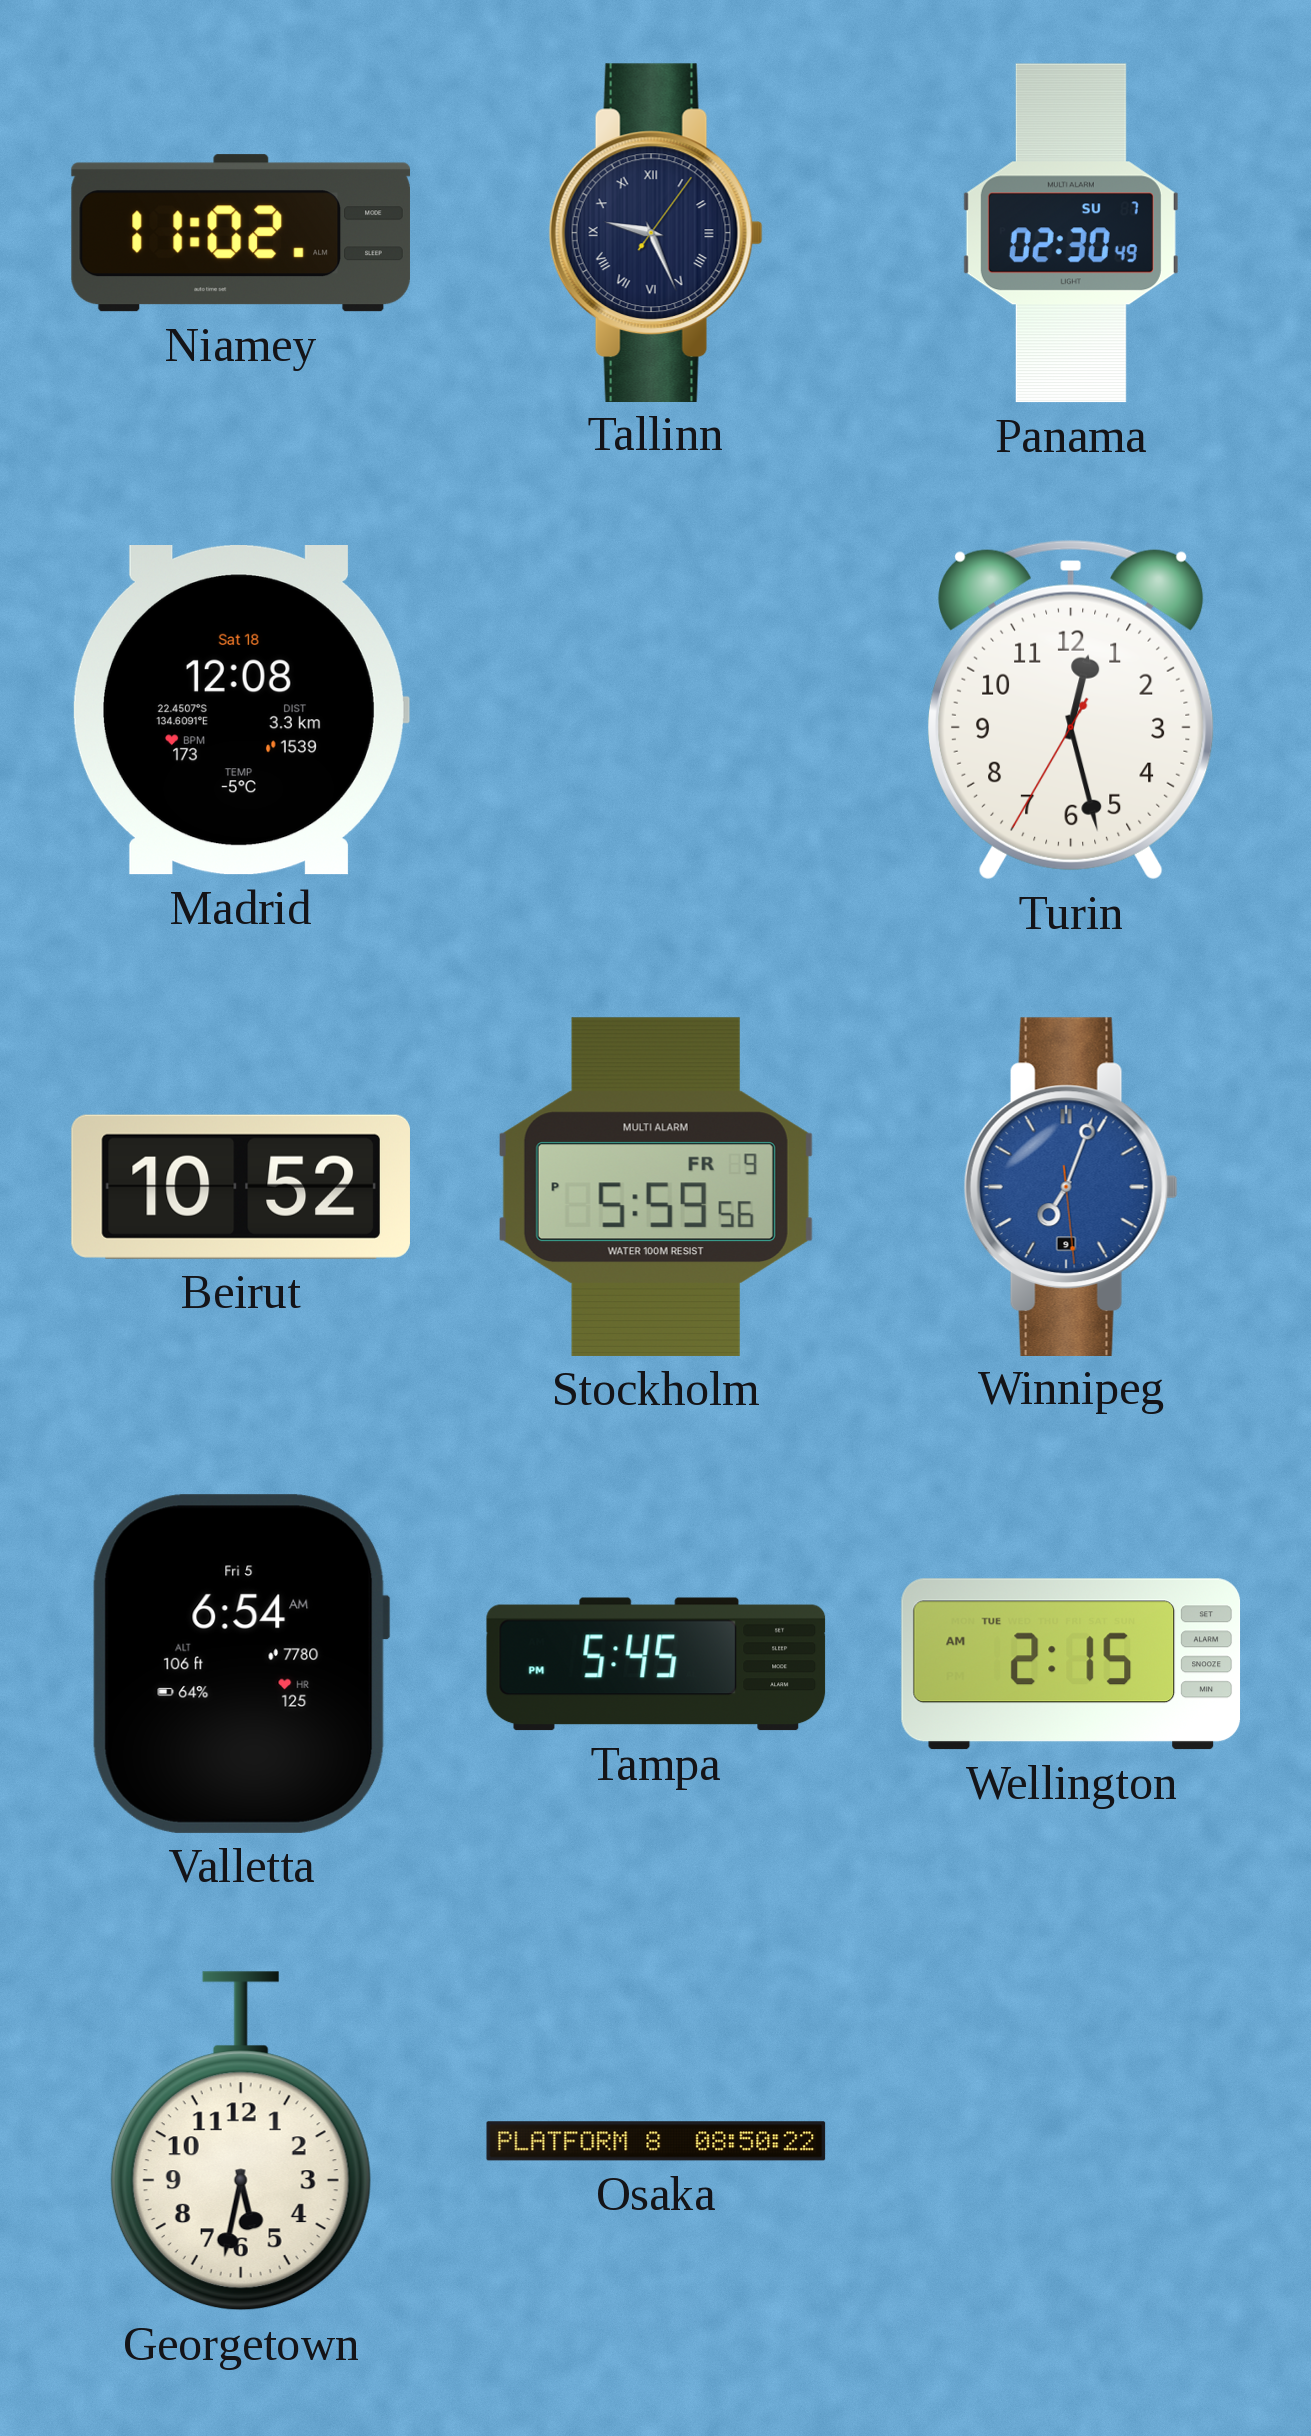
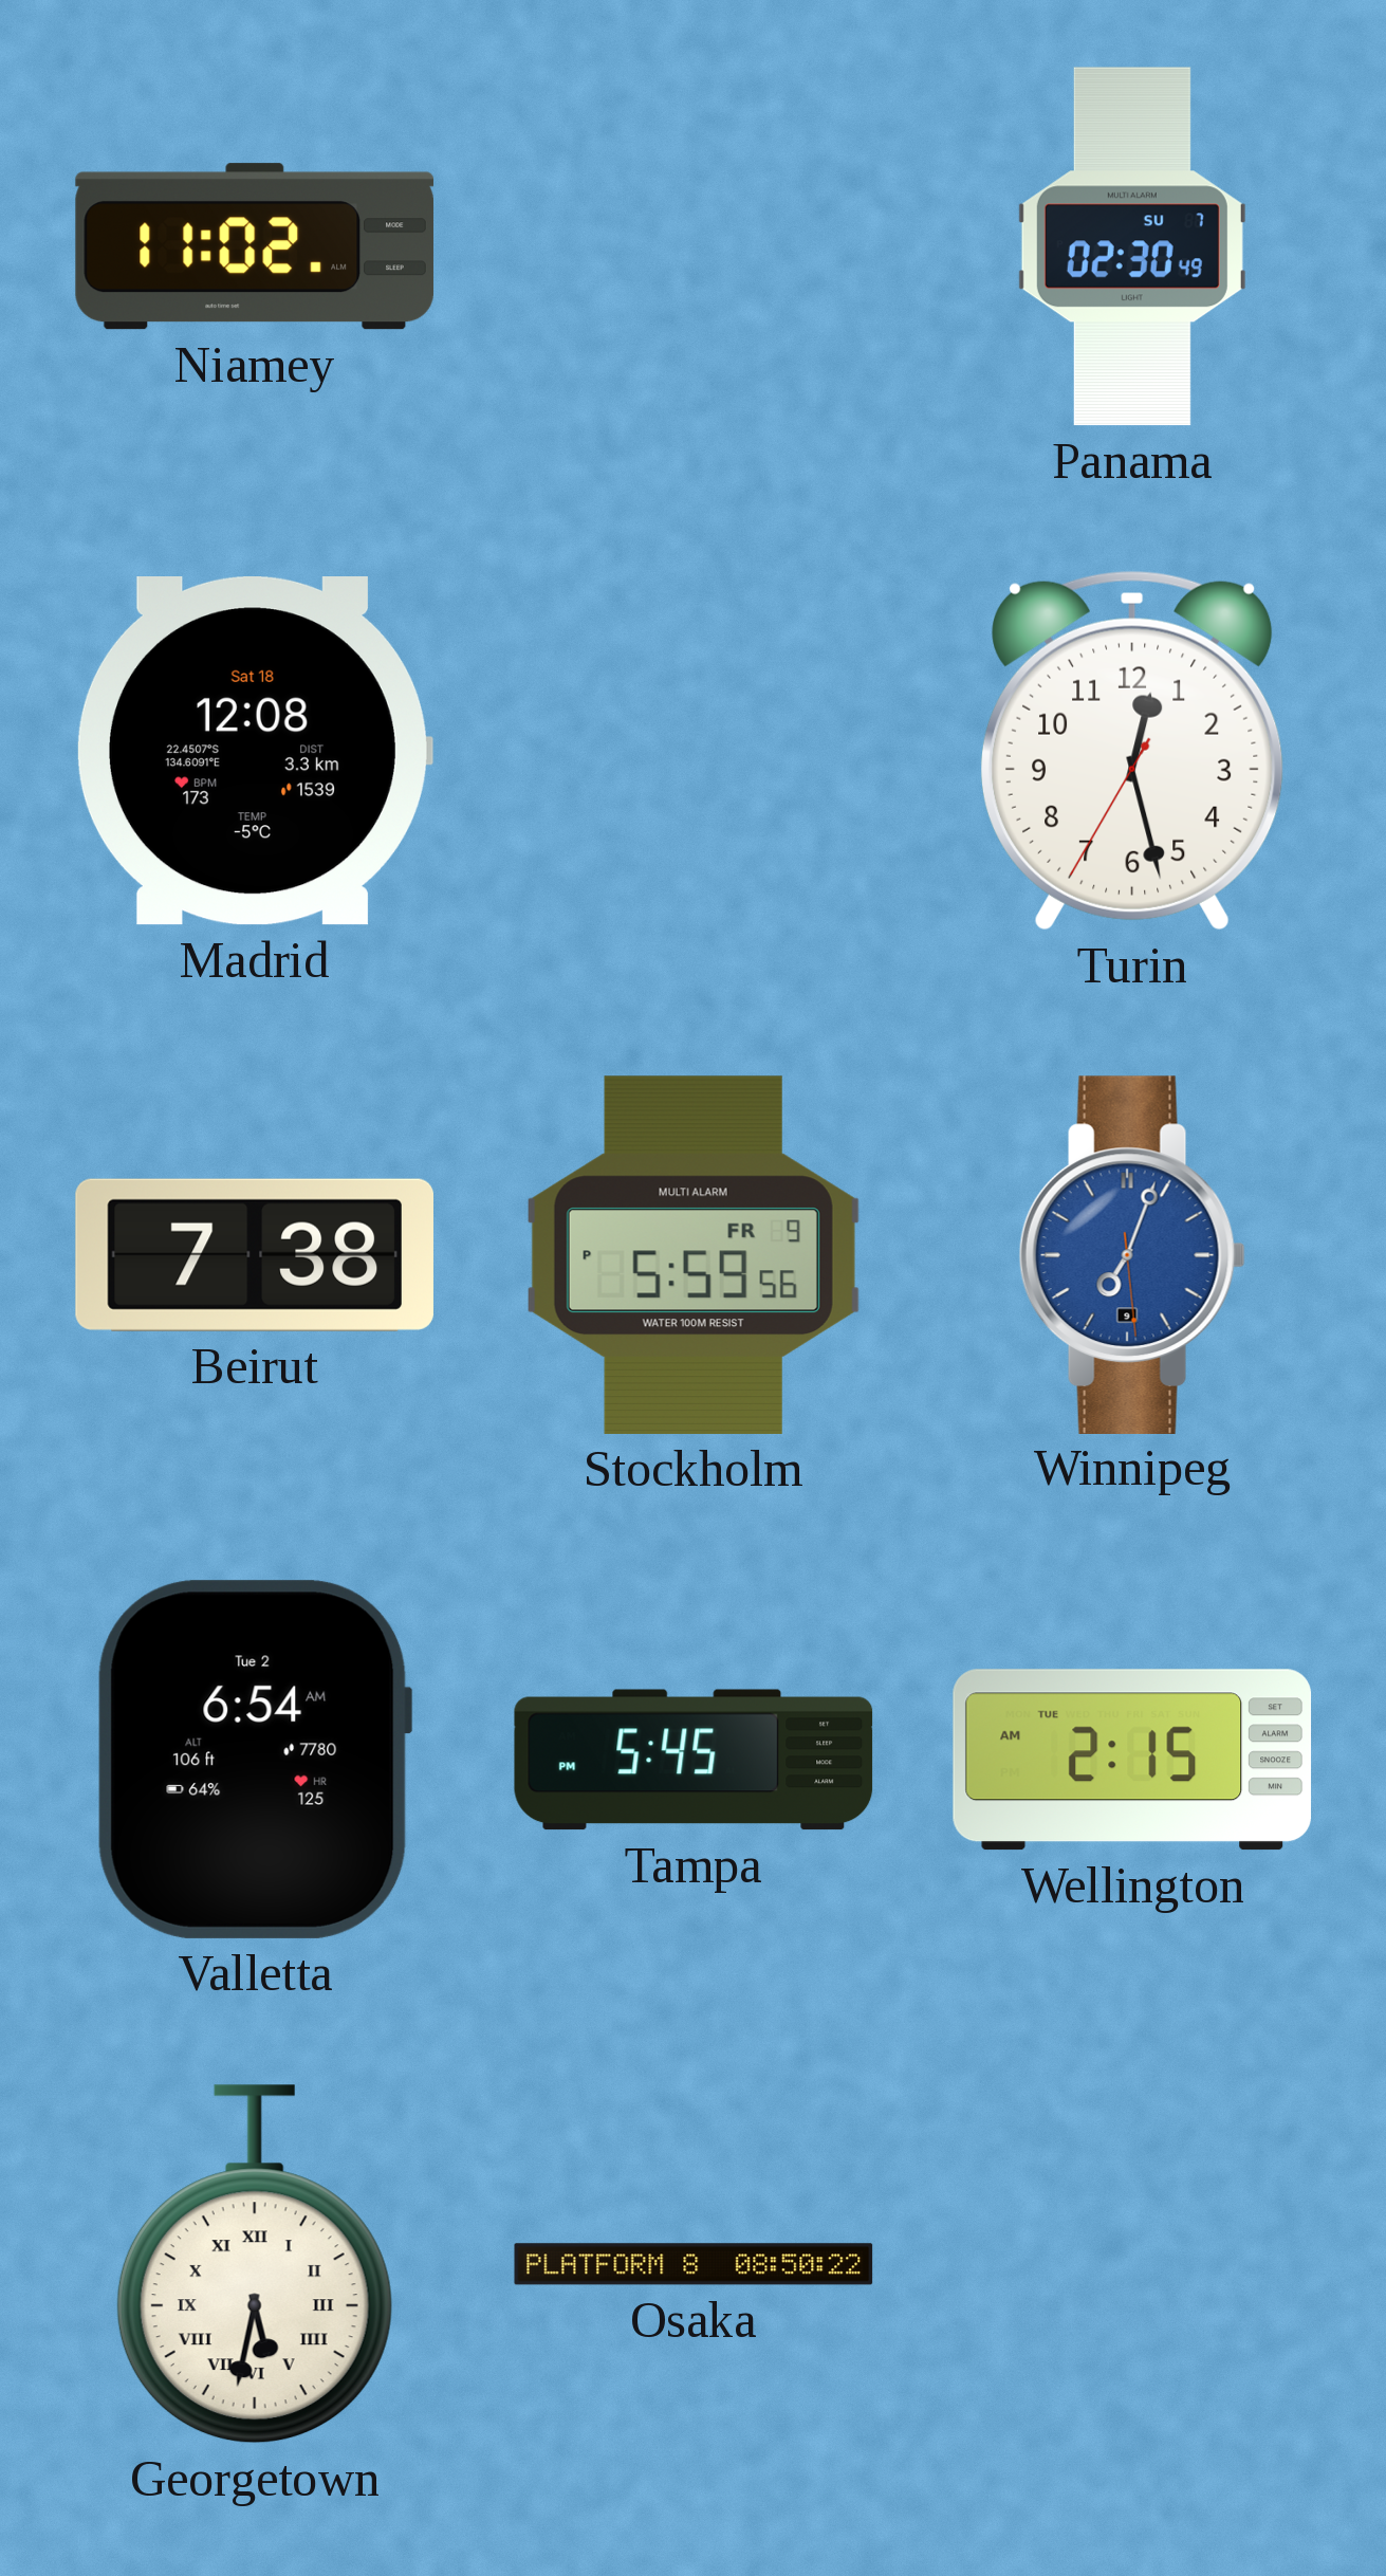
Tallinn: 9:26 -> none
Beirut: 10:52 -> 7:38
Valletta date: Fri 5 -> Tue 2
Georgetown numerals: Arabic -> Roman
